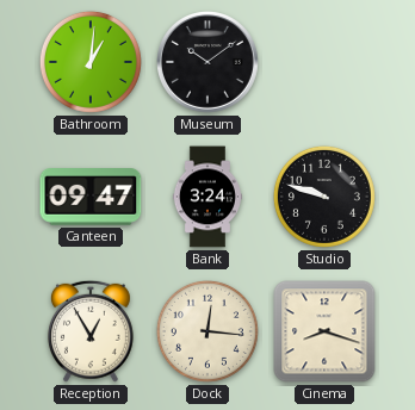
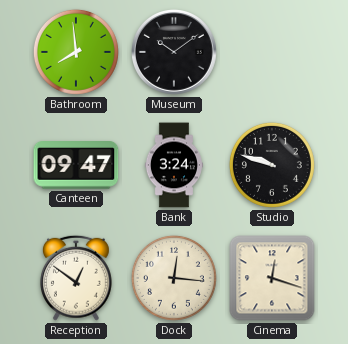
Bathroom: 1:01 -> 7:59
Reception: 12:55 -> 12:51
Cinema: 8:18 -> 12:18
